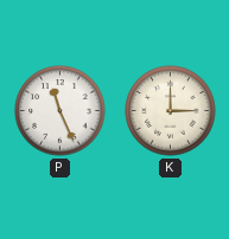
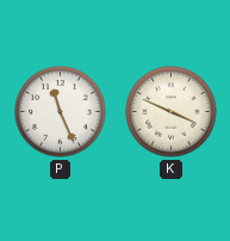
K: 3:00 -> 3:49
